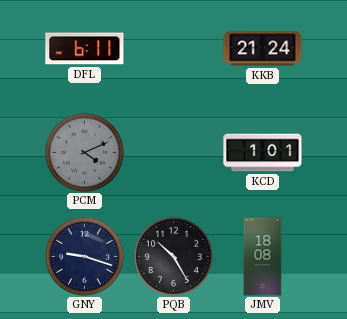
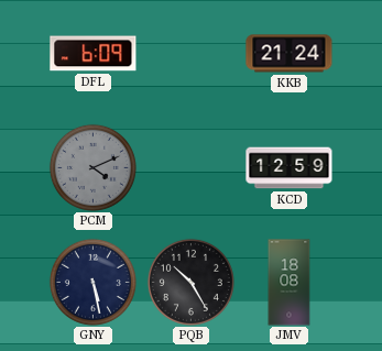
DFL: 6:11 -> 6:09
KCD: 1:01 -> 12:59
GNY: 9:18 -> 5:28
